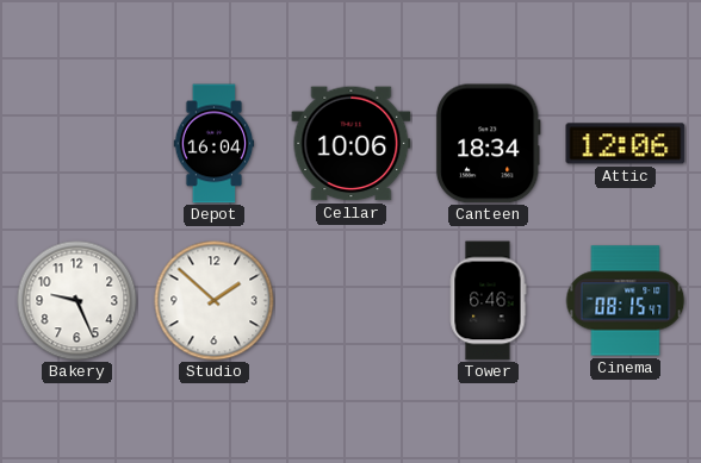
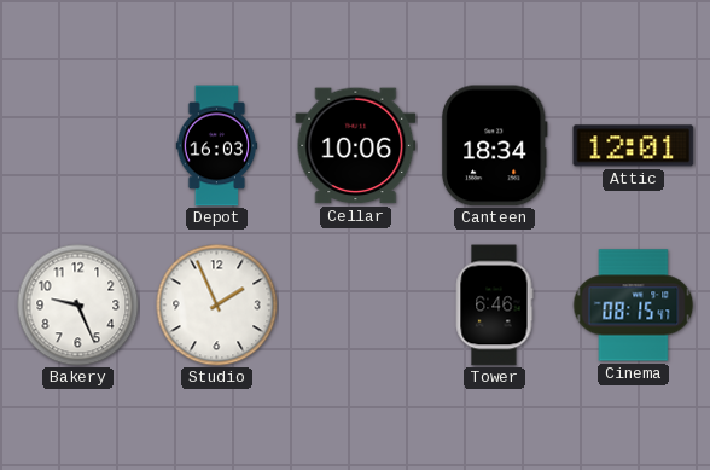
Depot: 16:04 -> 16:03
Attic: 12:06 -> 12:01
Studio: 1:52 -> 1:56
